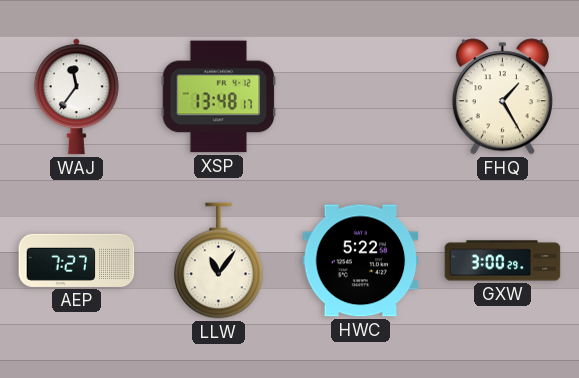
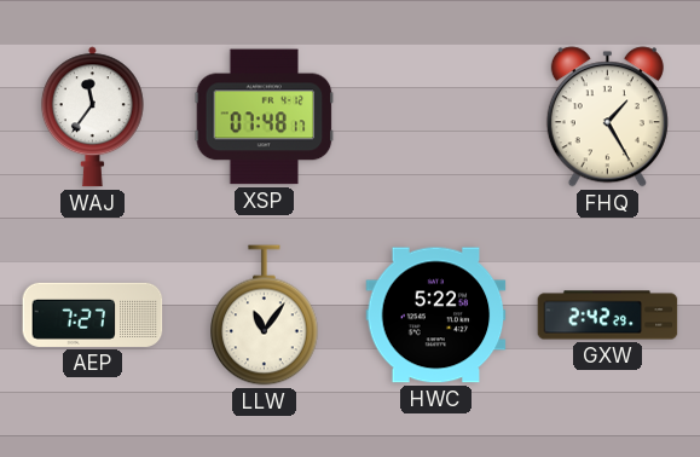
XSP: 13:48 -> 07:48
GXW: 3:00 -> 2:42
